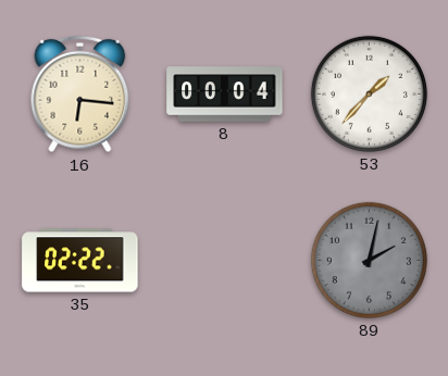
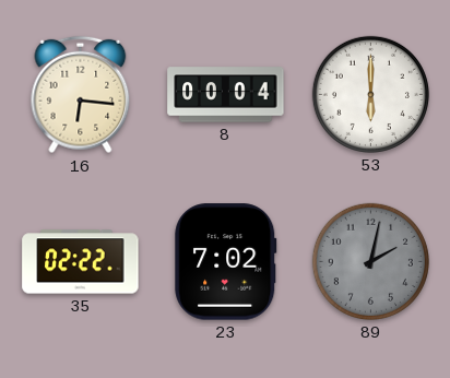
53: 1:37 -> 6:00
23: none -> 7:02
